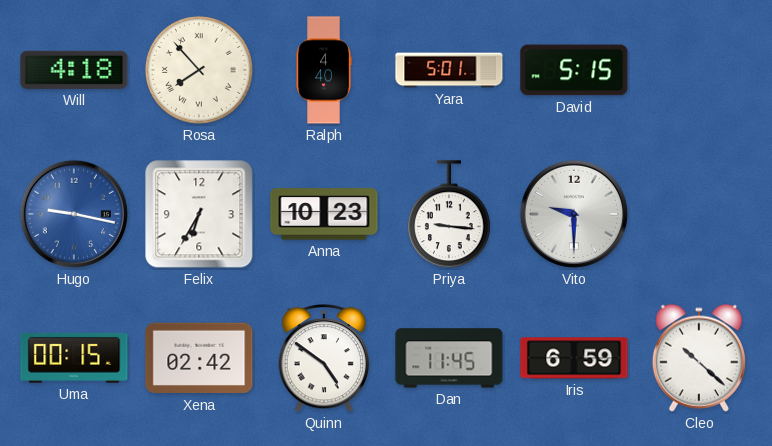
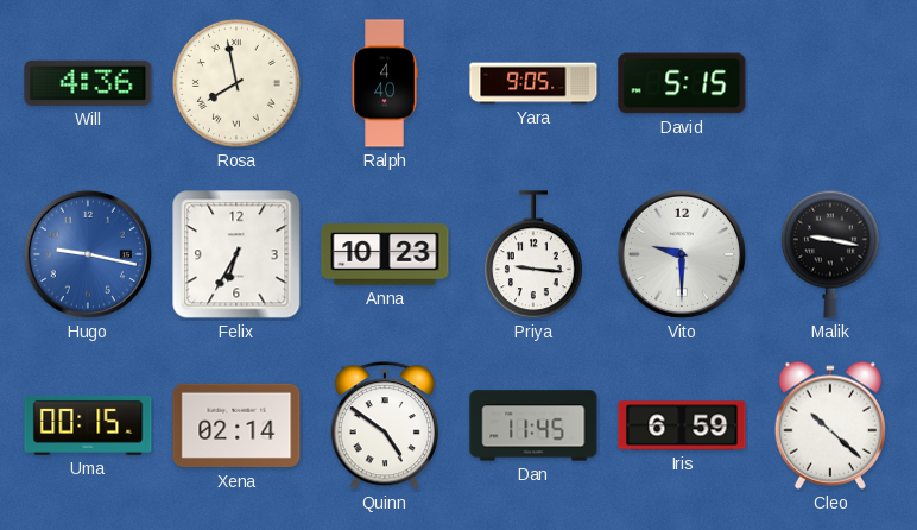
Will: 4:18 -> 4:36
Rosa: 7:53 -> 7:58
Yara: 5:01 -> 9:05
Malik: none -> 9:17
Xena: 02:42 -> 02:14
